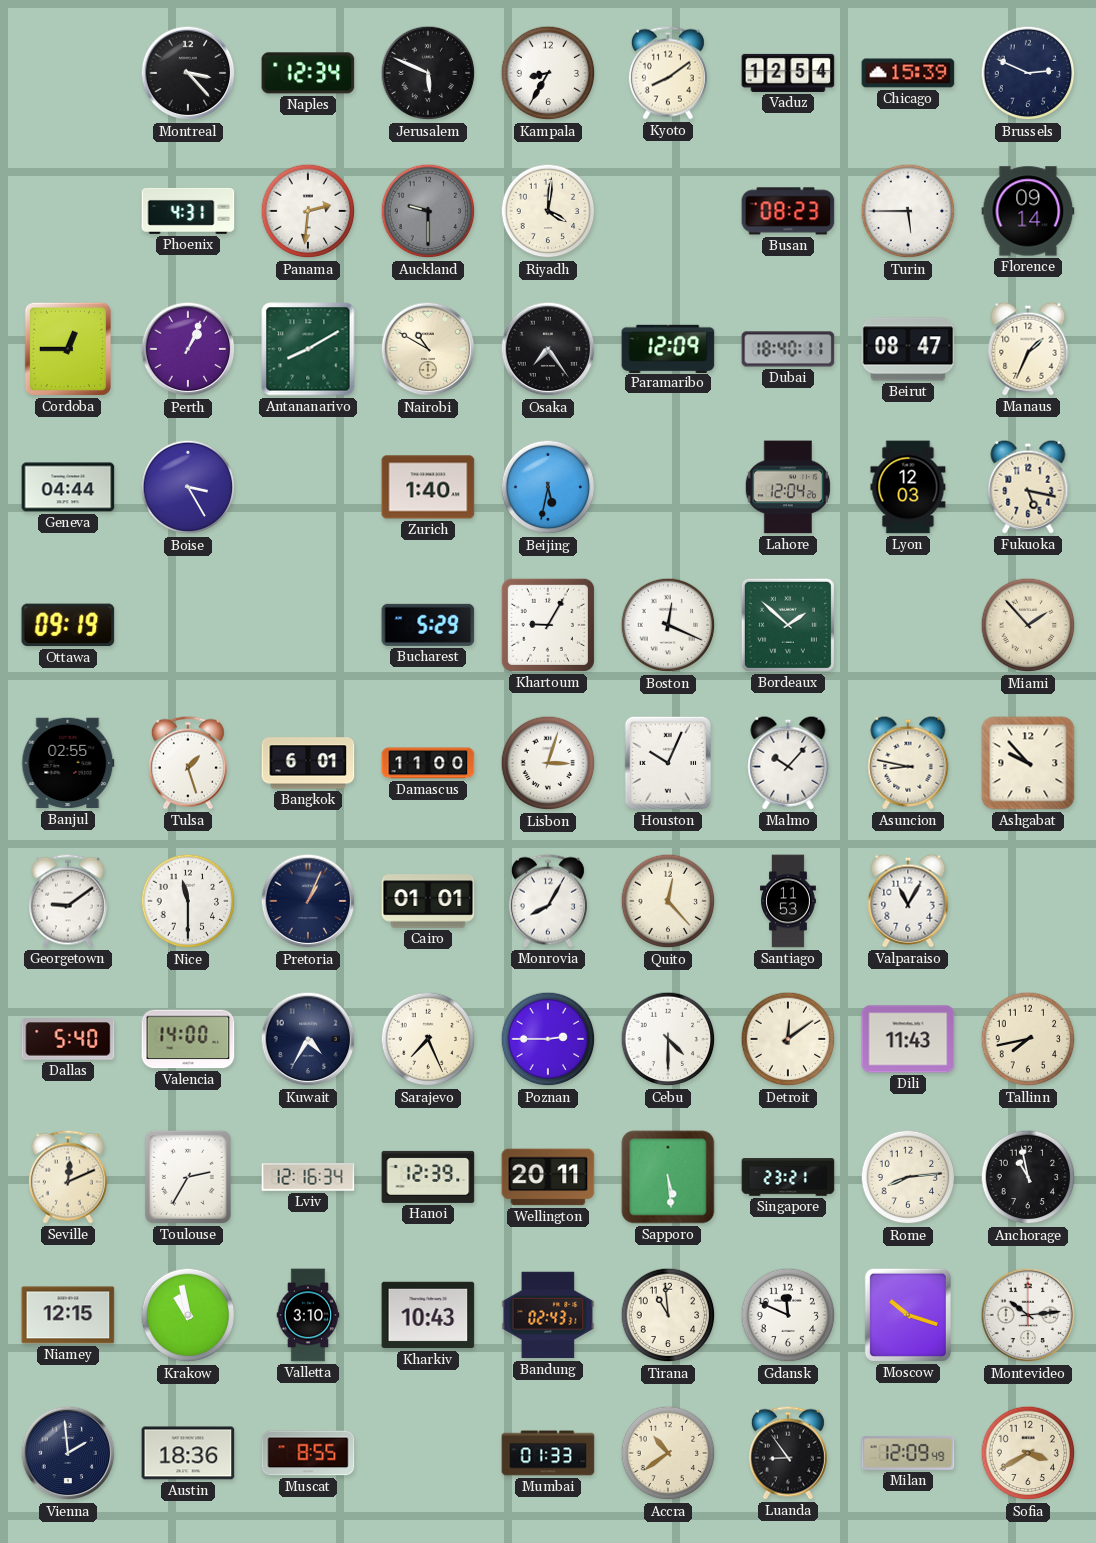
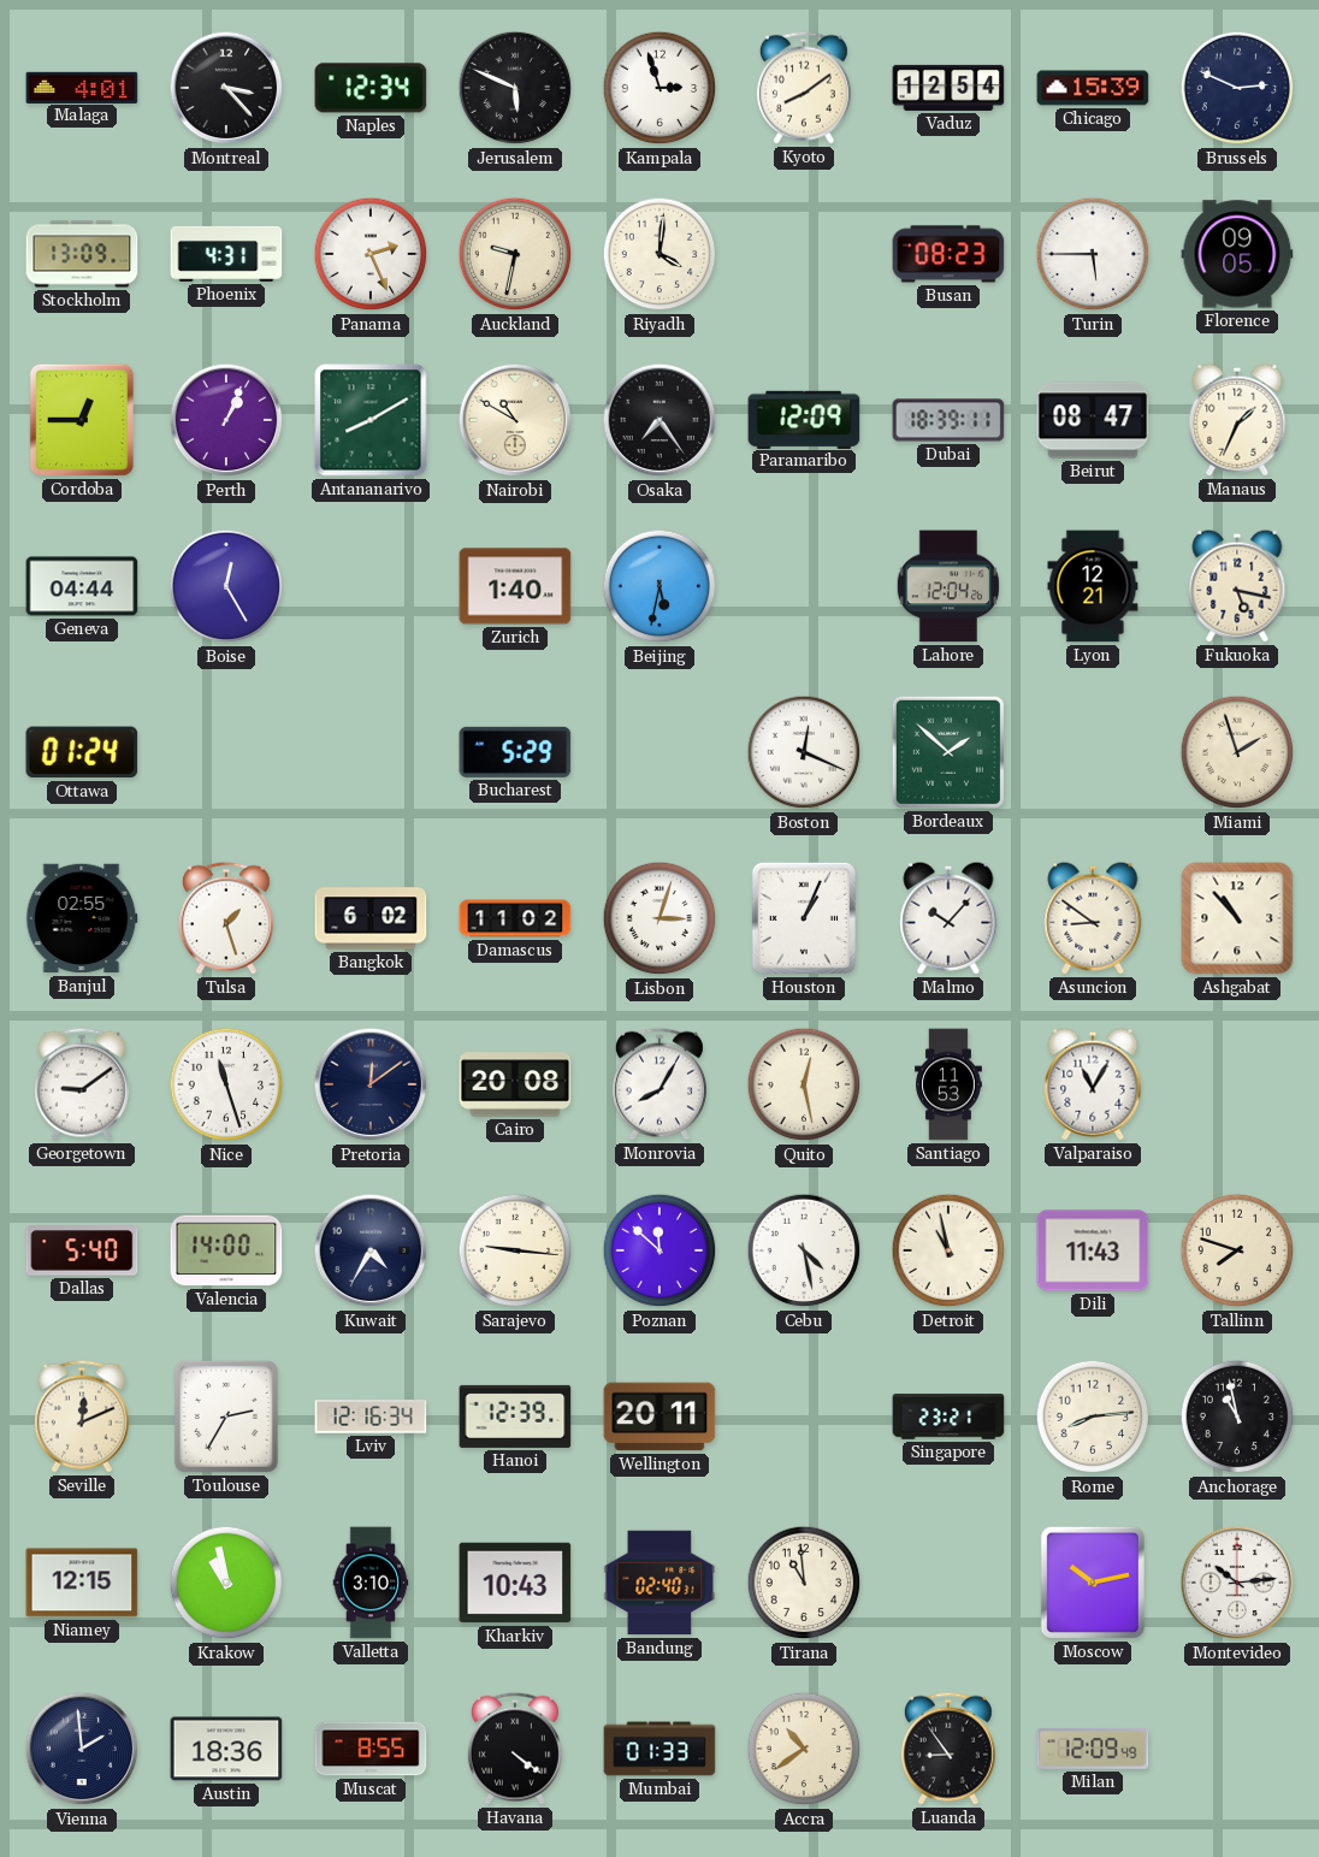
Malaga: none -> 4:01
Kampala: 8:35 -> 2:57
Stockholm: none -> 13:09
Panama: 2:31 -> 2:26
Auckland: 9:30 -> 9:32
Auckland dial: grey -> cream
Florence: 09:14 -> 09:05
Dubai: 18:40 -> 18:39
Boise: 3:25 -> 12:25
Lyon: 12:03 -> 12:21
Ottawa: 09:19 -> 01:24
Khartoum: 9:05 -> none
Miami: 1:53 -> 1:57
Bangkok: 6:01 -> 6:02
Damascus: 11:00 -> 11:02
Houston: 10:04 -> 1:04
Asuncion: 8:47 -> 8:51
Ashgabat: 9:53 -> 10:53
Nice: 11:30 -> 11:27
Pretoria: 1:04 -> 12:09
Cairo: 01:01 -> 20:08
Quito: 12:23 -> 12:28
Sarajevo: 7:26 -> 9:16
Poznan: 2:45 -> 11:52
Cebu: 4:30 -> 4:28
Detroit: 12:09 -> 10:58
Tallinn: 7:43 -> 7:48
Sapporo: 5:29 -> none
Bandung: 02:43 -> 02:40
Gdansk: 11:49 -> none
Moscow: 10:18 -> 10:13
Havana: none -> 4:21
Sofia: 3:40 -> none
